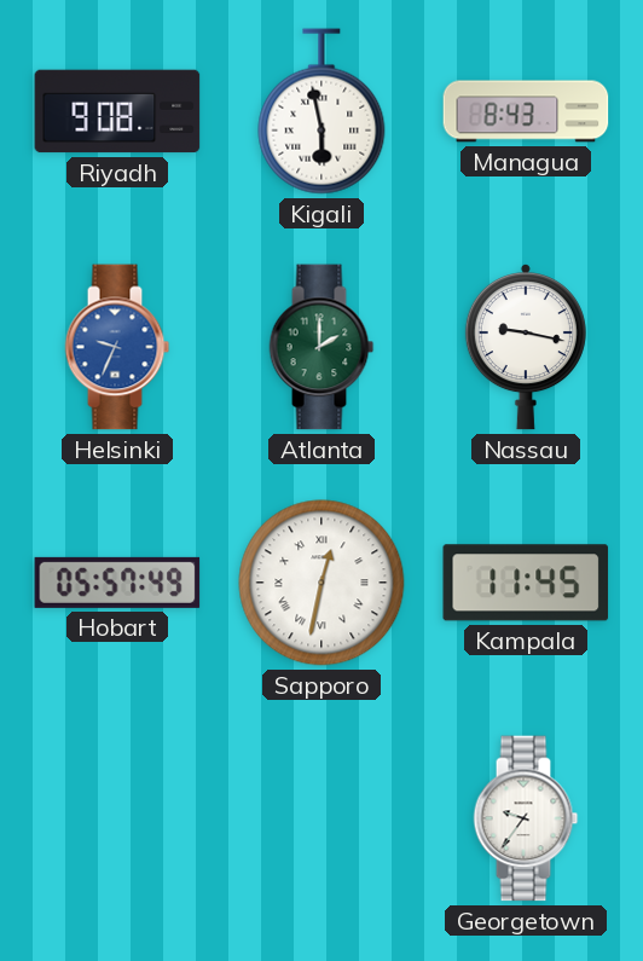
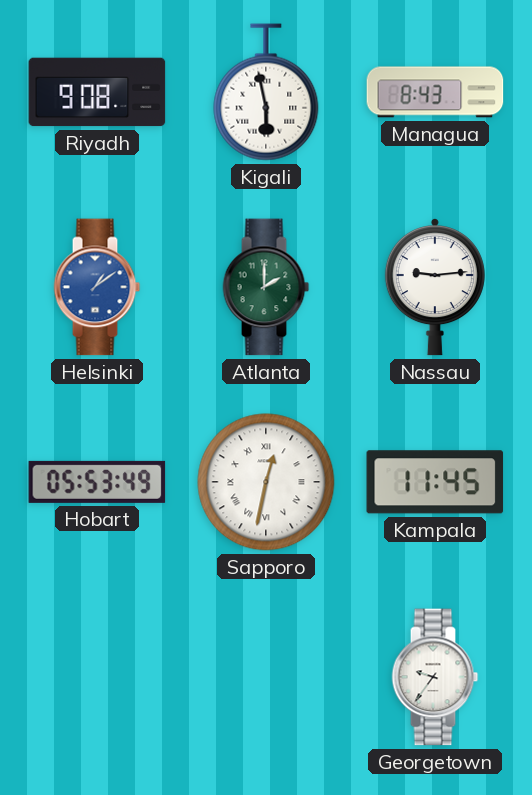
Helsinki: 9:34 -> 1:09
Nassau: 9:17 -> 9:14
Hobart: 05:57 -> 05:53
